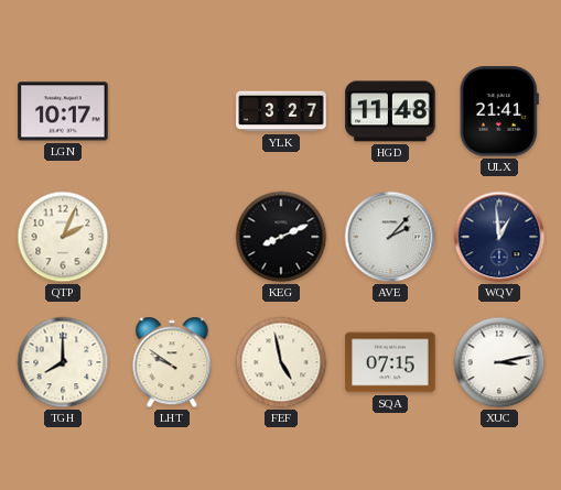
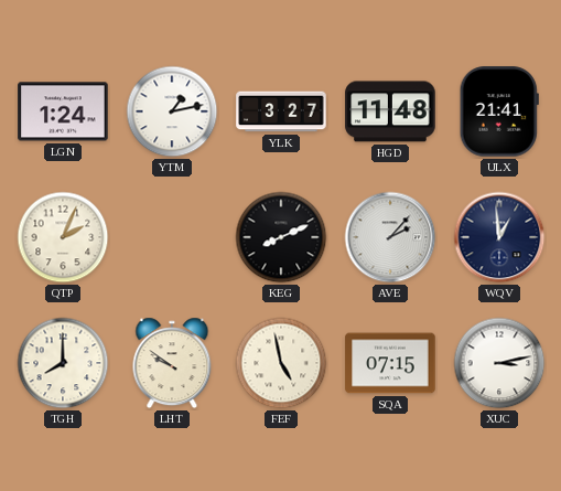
LGN: 10:17 -> 1:24
YTM: none -> 1:13
